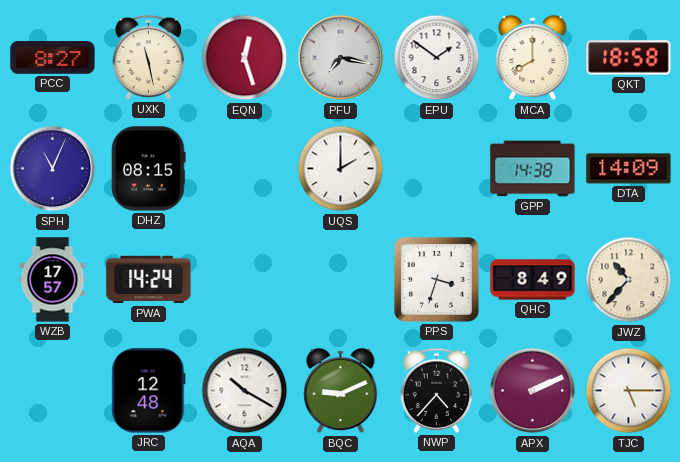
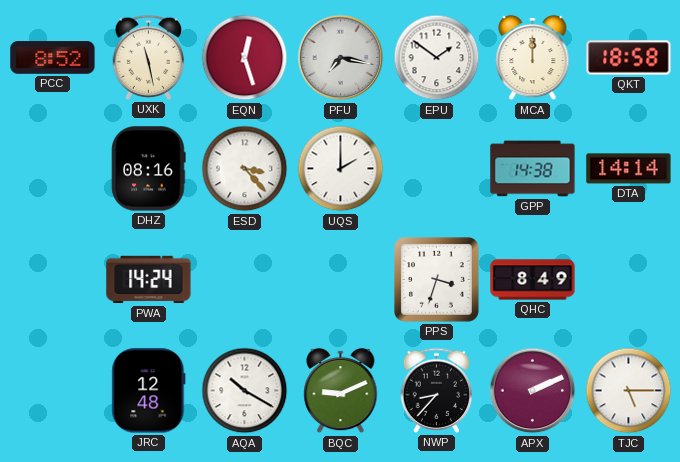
PCC: 8:27 -> 8:52
MCA: 8:00 -> 12:00
SPH: 11:04 -> none
DHZ: 08:15 -> 08:16
ESD: none -> 3:23
DTA: 14:09 -> 14:14
WZB: 17:57 -> none
JWZ: 10:37 -> none
NWP: 4:37 -> 8:37
